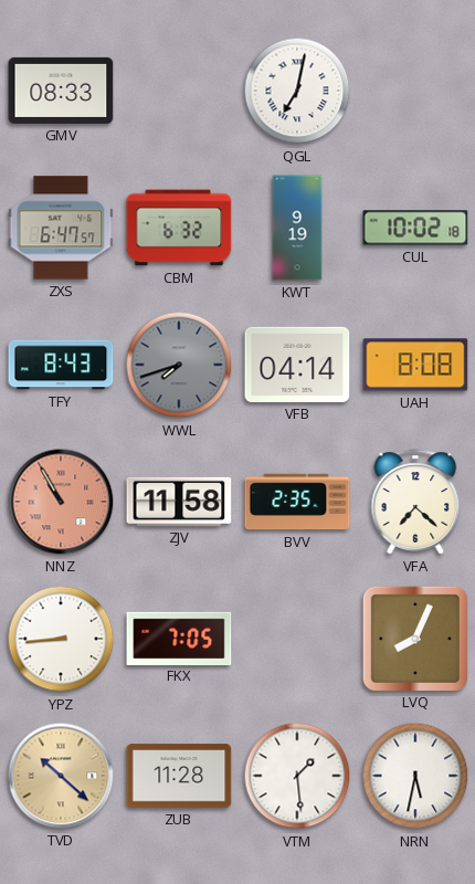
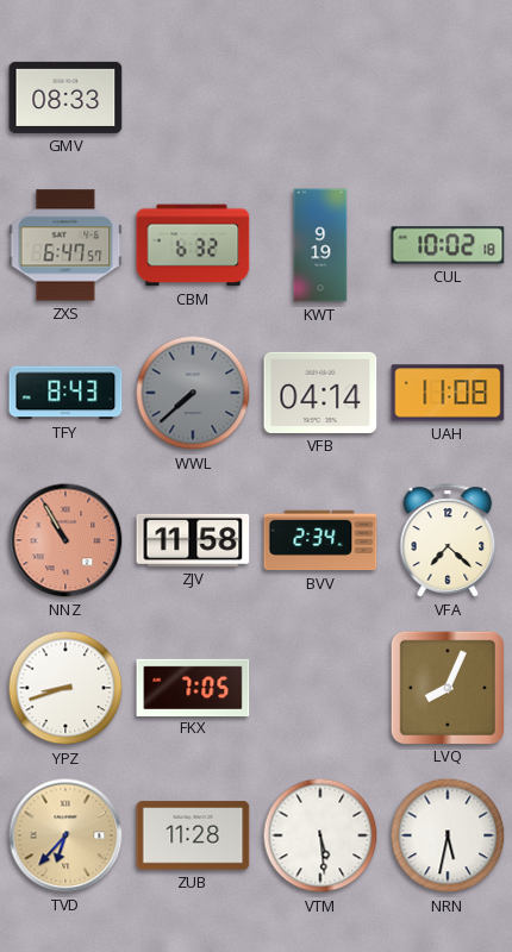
QGL: 7:02 -> none
WWL: 7:42 -> 7:38
UAH: 8:08 -> 11:08
BVV: 2:35 -> 2:34
YPZ: 8:44 -> 8:42
TVD: 10:22 -> 6:37
VTM: 1:29 -> 5:29
